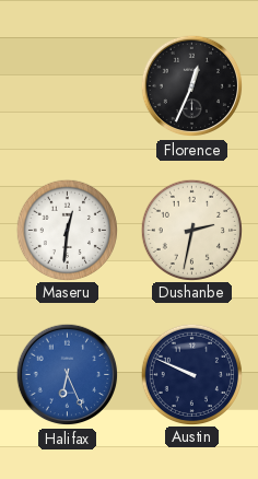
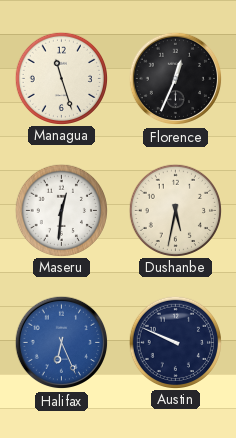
Managua: none -> 11:27
Dushanbe: 2:32 -> 5:32
